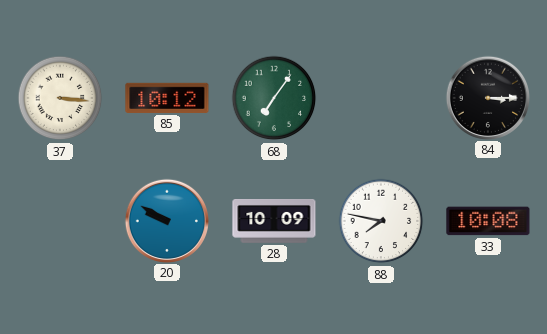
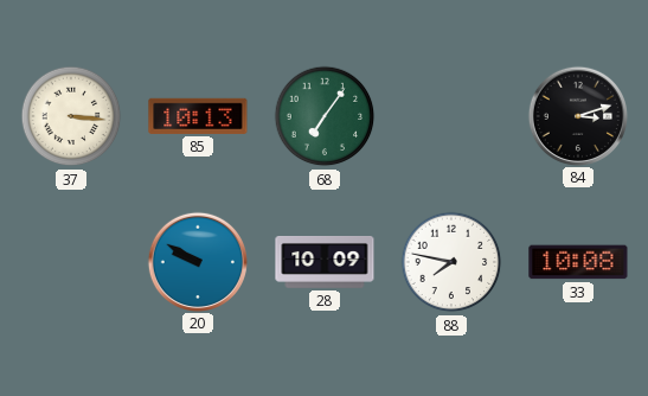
85: 10:12 -> 10:13
84: 3:15 -> 3:12
